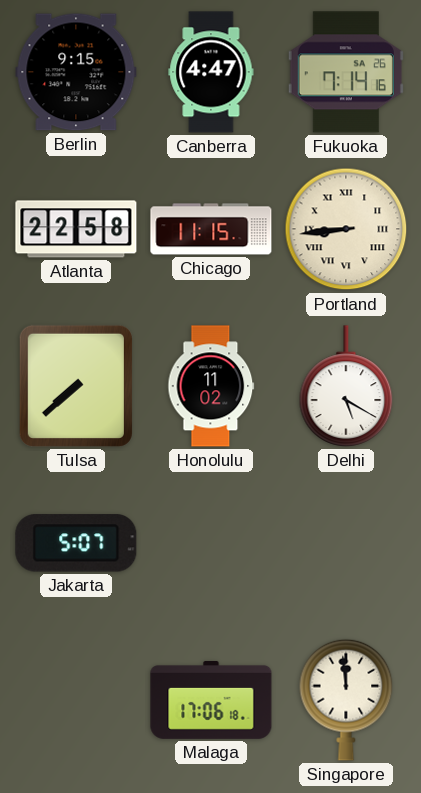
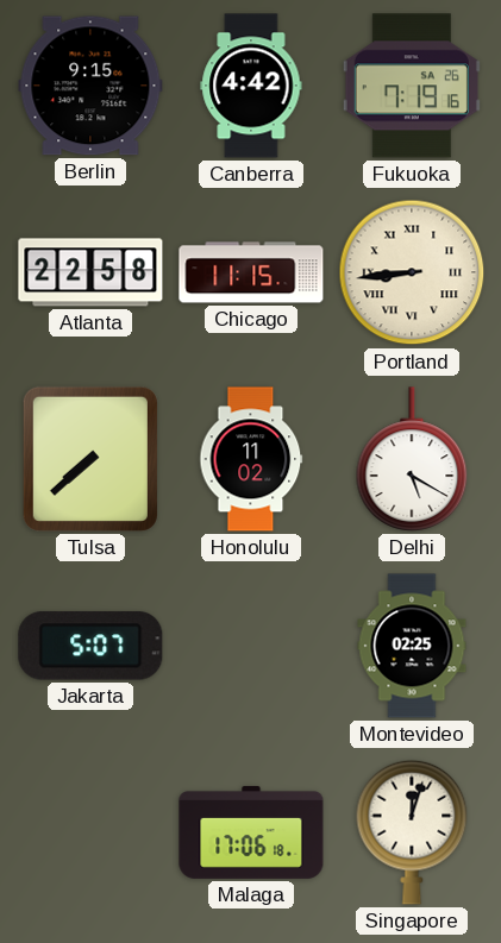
Canberra: 4:47 -> 4:42
Fukuoka: 7:14 -> 7:19
Montevideo: none -> 02:25
Singapore: 11:59 -> 12:03
